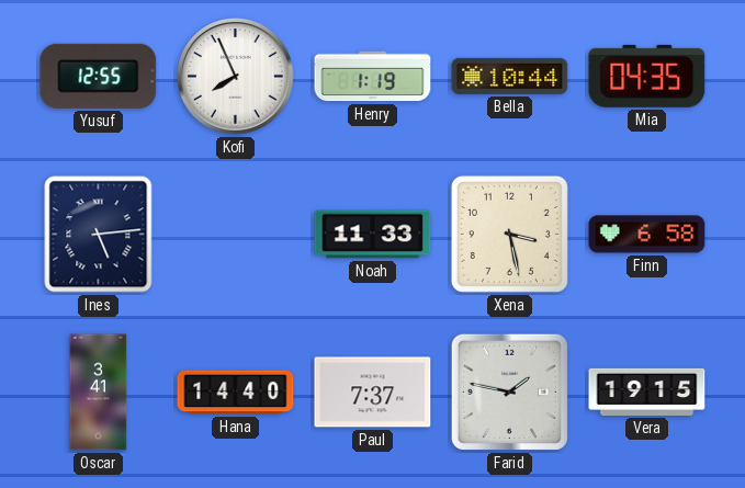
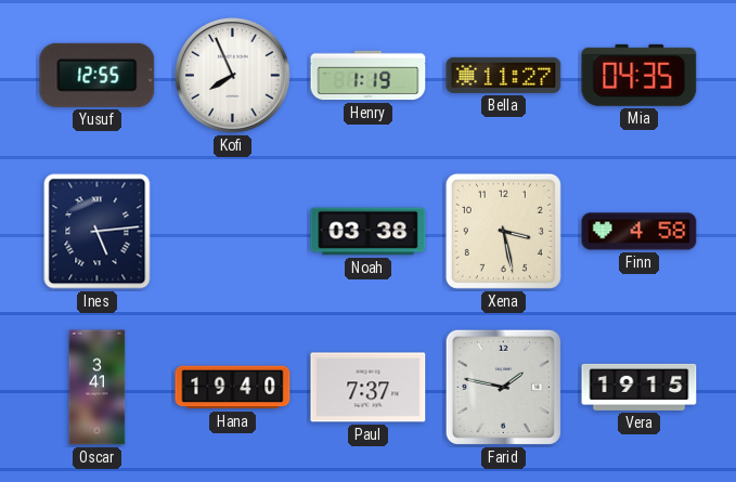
Bella: 10:44 -> 11:27
Noah: 11:33 -> 03:38
Finn: 6:58 -> 4:58
Hana: 14:40 -> 19:40
